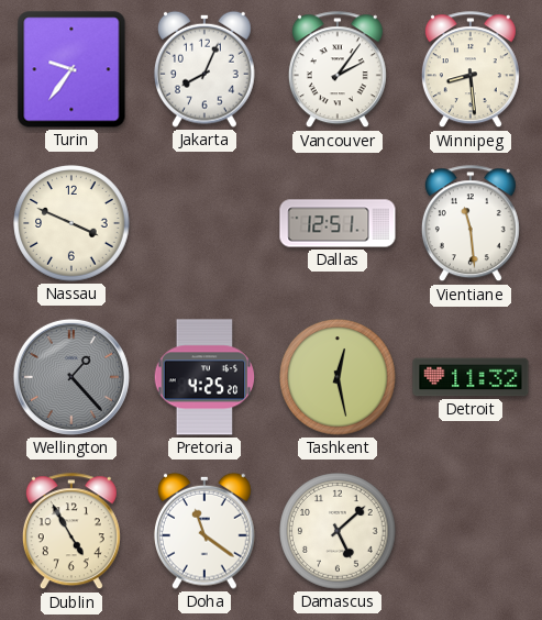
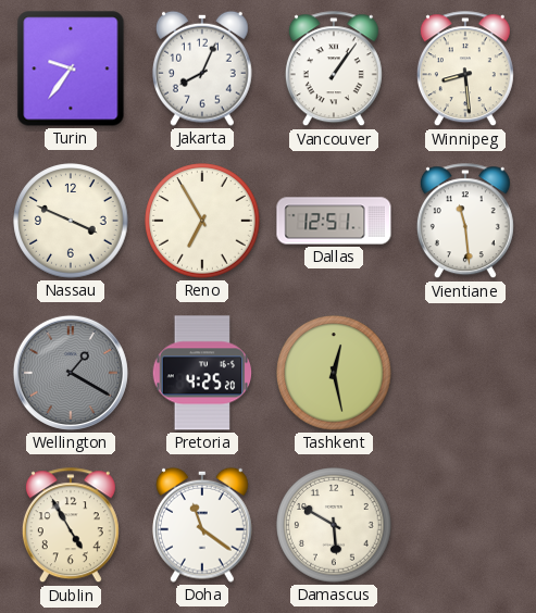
Vancouver: 2:06 -> 1:06
Reno: none -> 6:55
Wellington: 1:23 -> 1:20
Detroit: 11:32 -> none
Damascus: 5:08 -> 5:50
